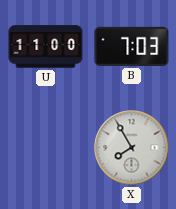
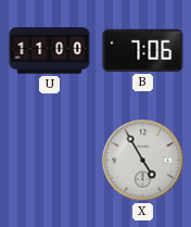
B: 7:03 -> 7:06
X: 7:55 -> 4:55
